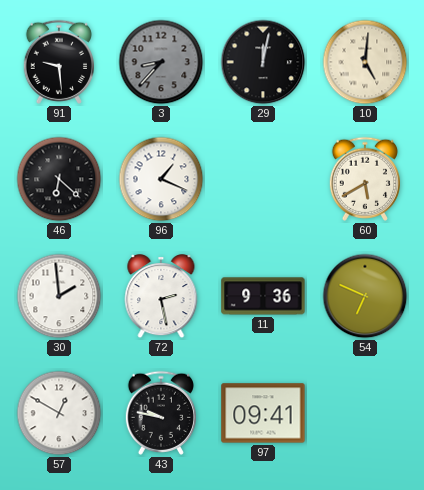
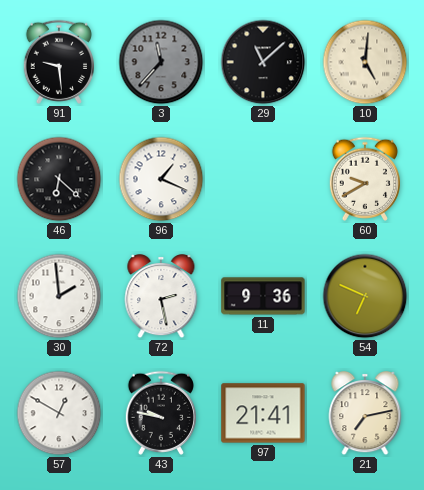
3: 8:37 -> 11:37
29: 12:02 -> 11:08
60: 5:40 -> 9:40
97: 09:41 -> 21:41
21: none -> 7:13
